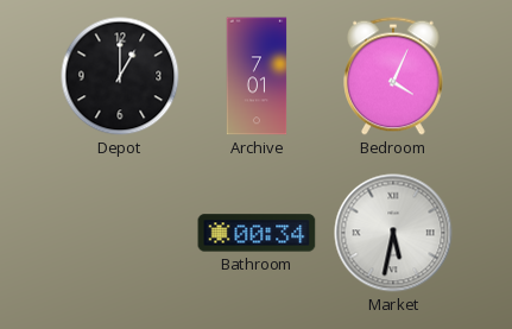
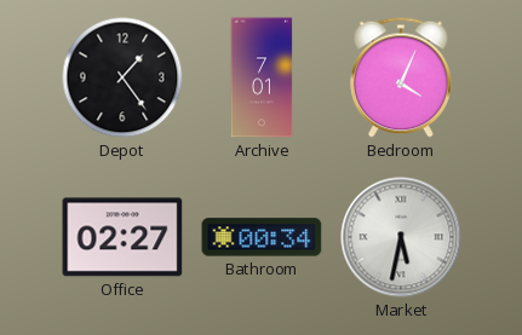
Depot: 1:00 -> 1:24
Office: none -> 02:27
